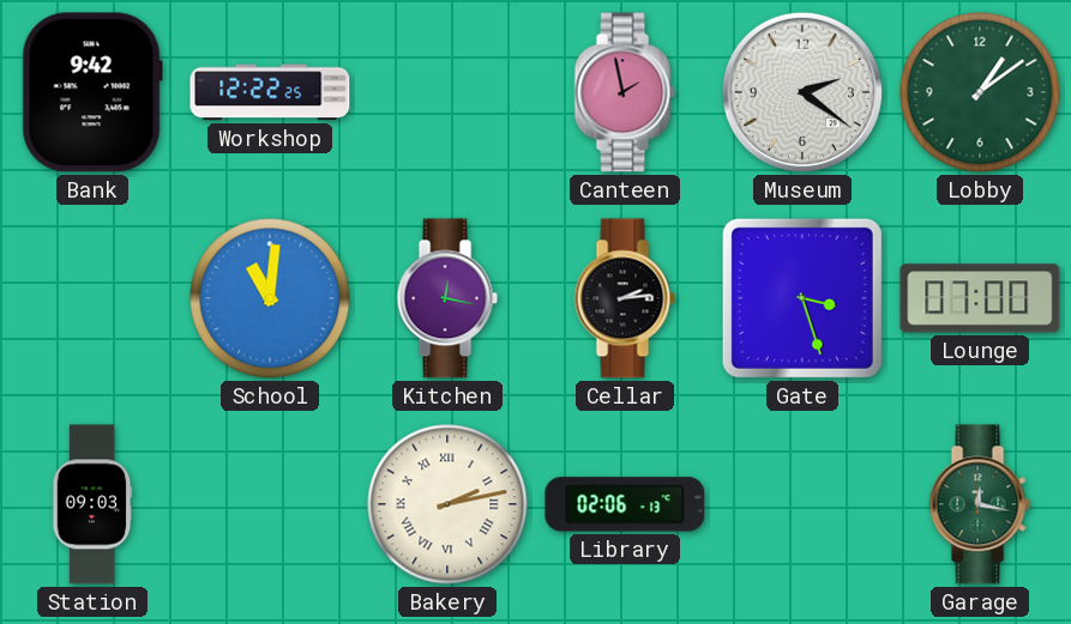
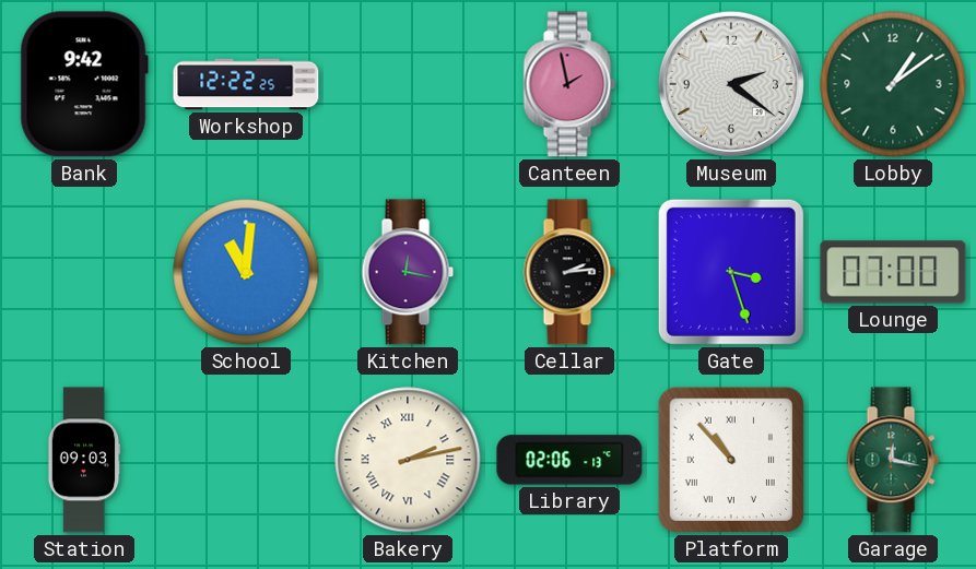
Platform: none -> 10:53
